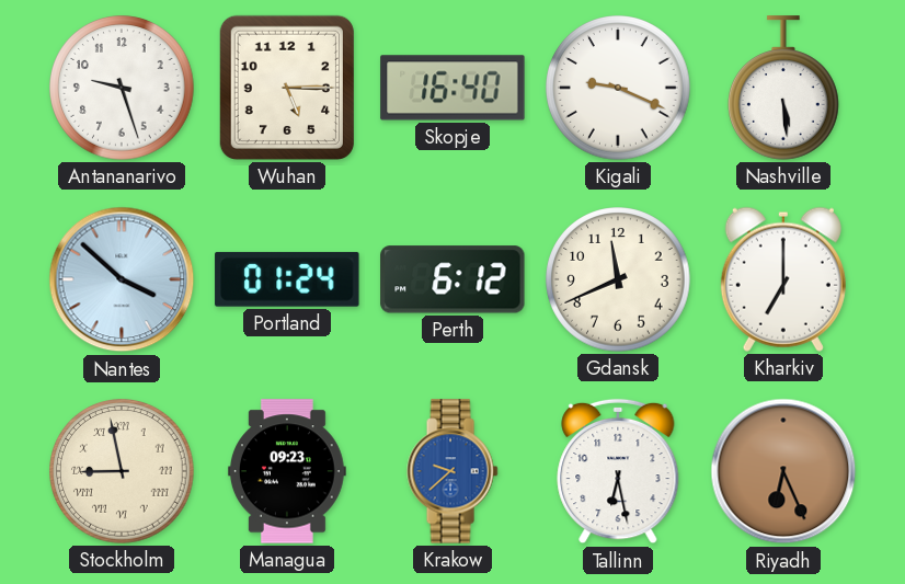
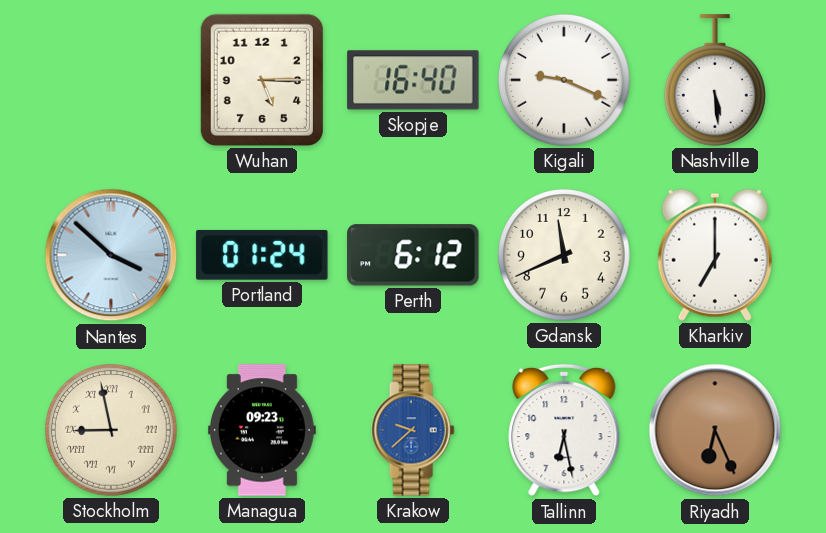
Antananarivo: 9:27 -> none
